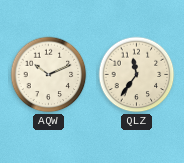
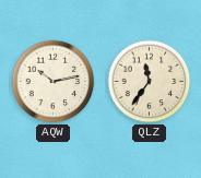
AQW: 10:11 -> 10:13
